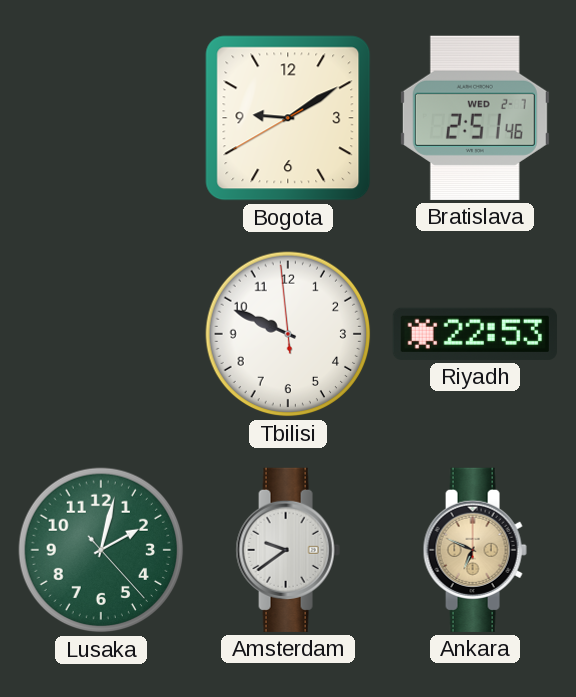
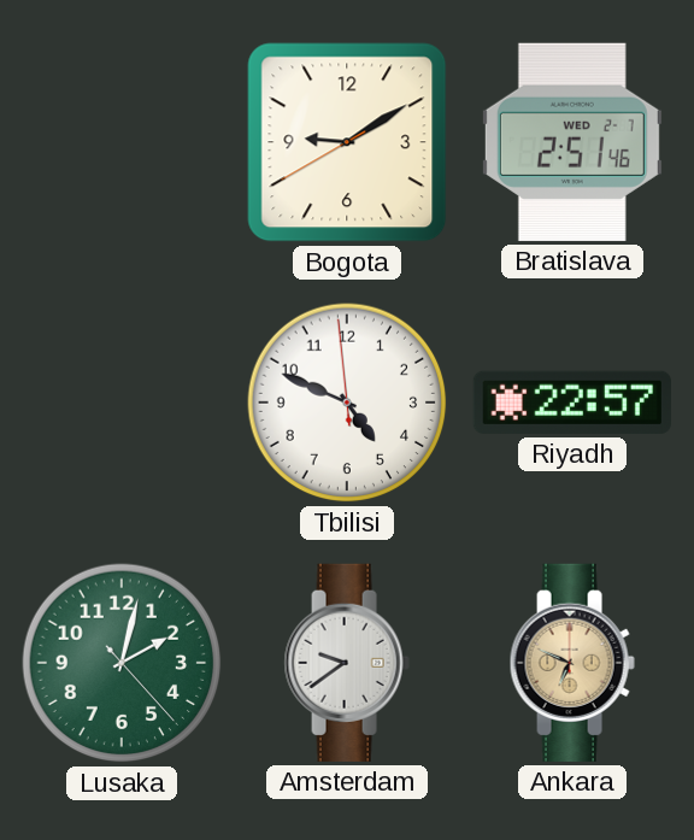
Tbilisi: 9:48 -> 4:48
Riyadh: 22:53 -> 22:57
